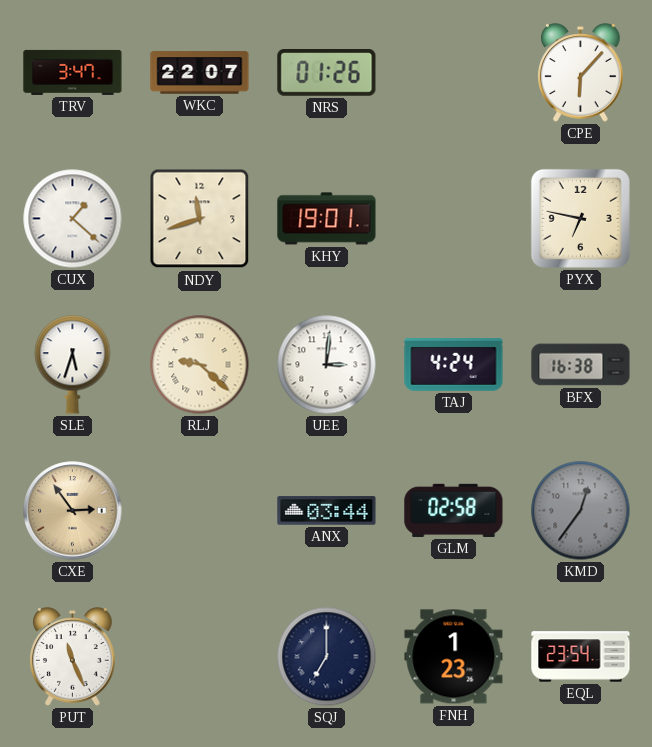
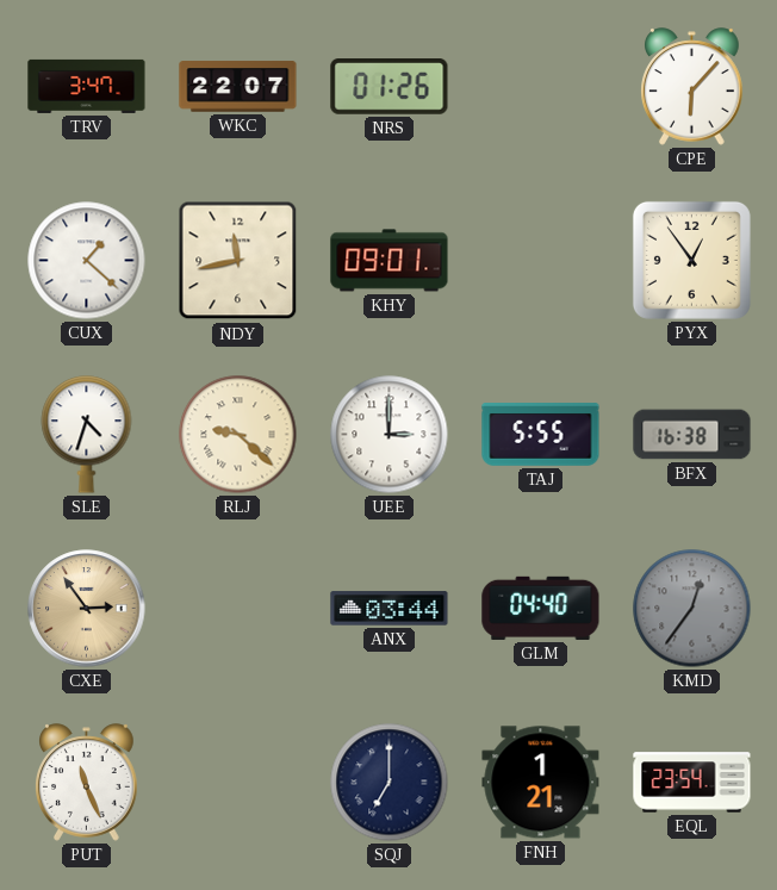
NDY: 11:42 -> 11:43
KHY: 19:01 -> 09:01
PYX: 6:47 -> 12:54
SLE: 5:33 -> 4:33
UEE: 3:01 -> 3:00
TAJ: 4:24 -> 5:55
GLM: 02:58 -> 04:40
FNH: 1:23 -> 1:21
